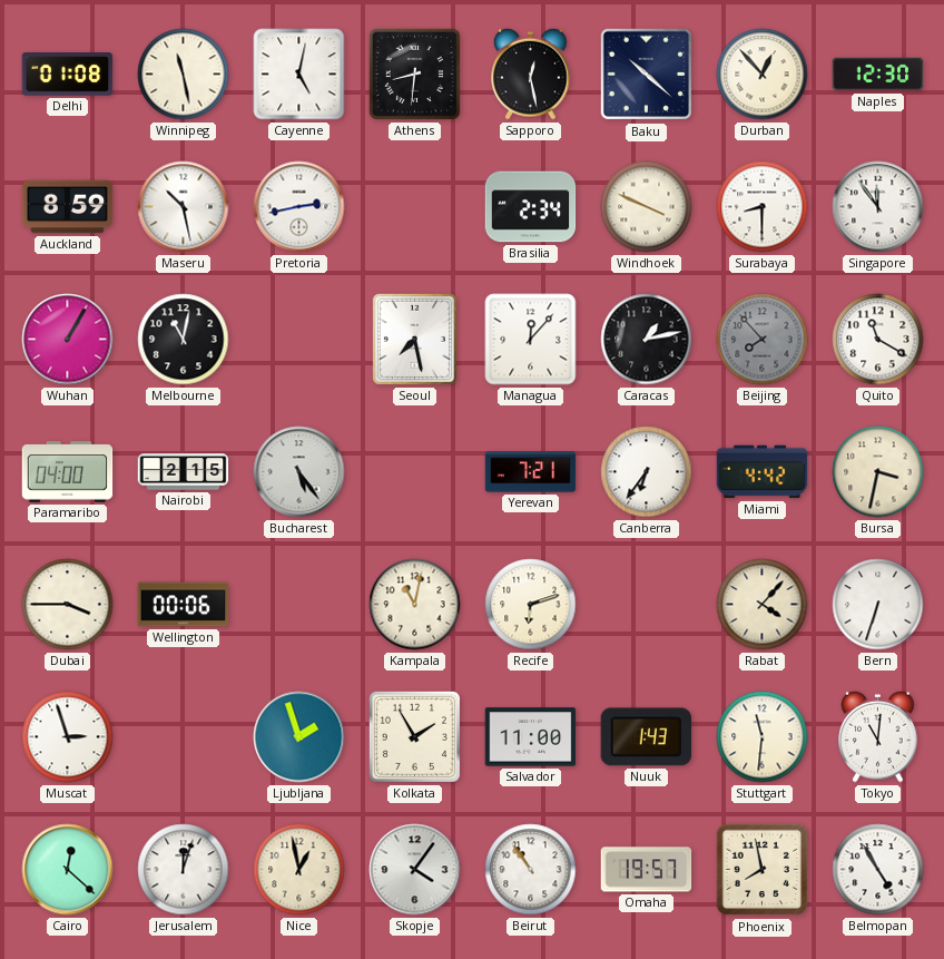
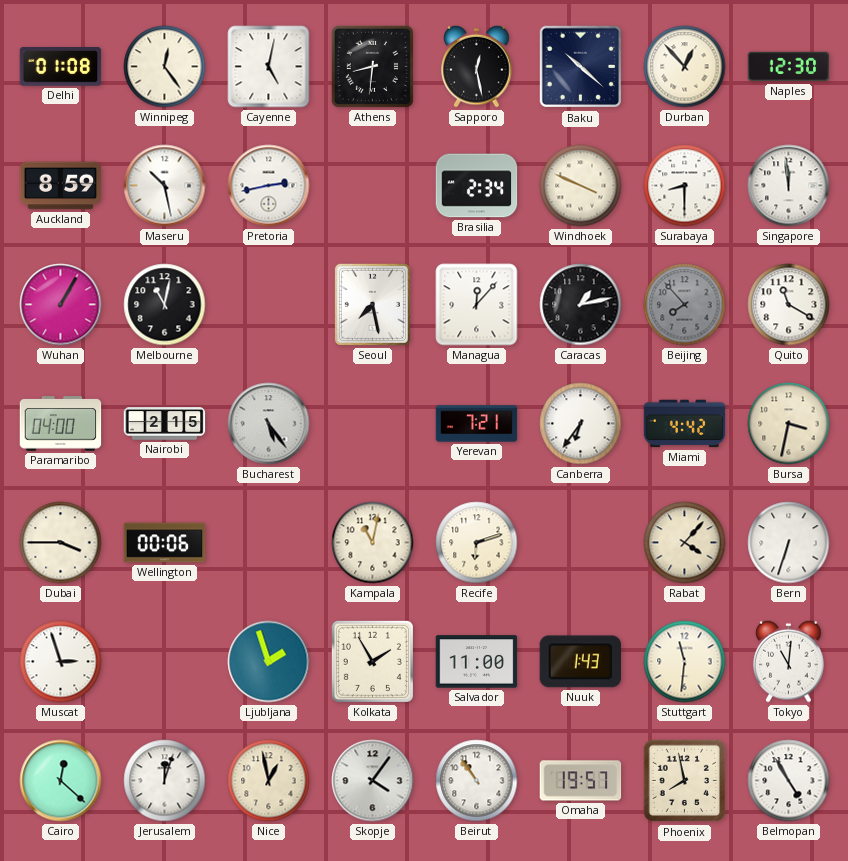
Winnipeg: 11:28 -> 12:24
Singapore: 11:54 -> 11:59
